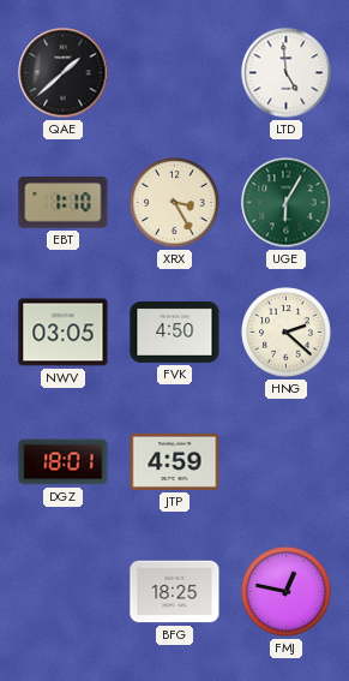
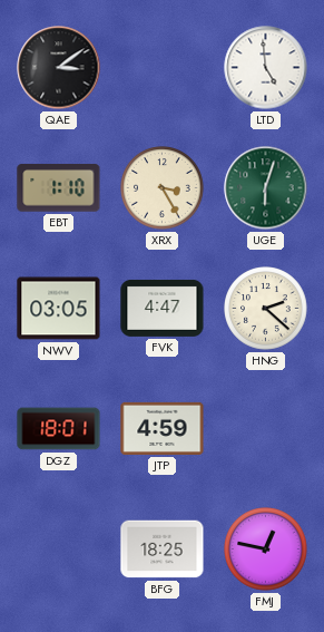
QAE: 1:38 -> 3:09
UGE: 6:05 -> 6:03
FVK: 4:50 -> 4:47
